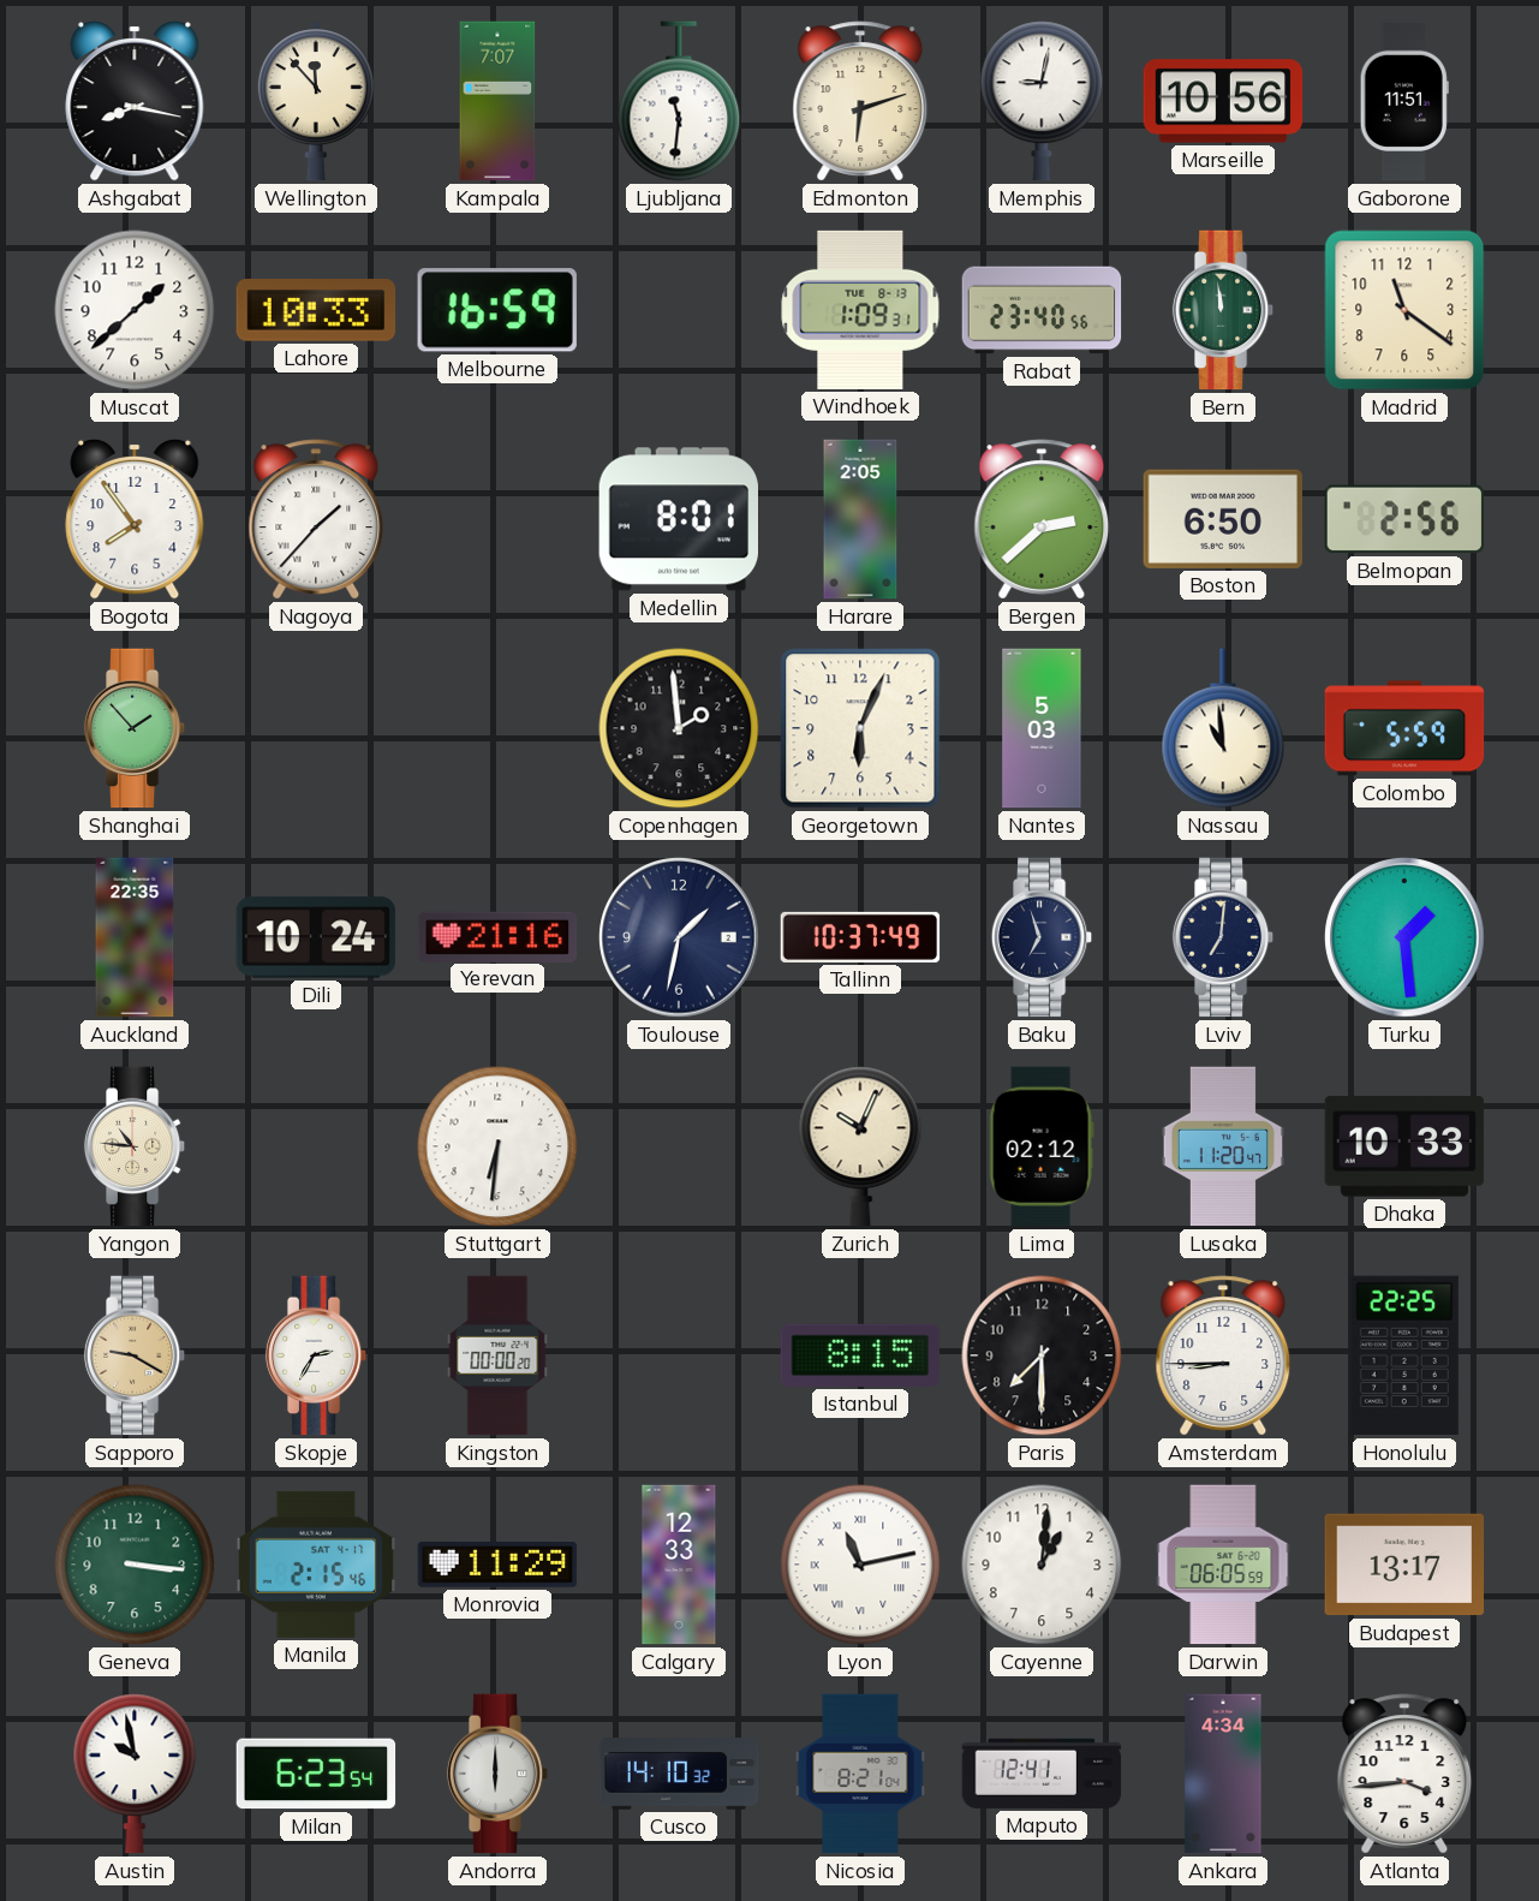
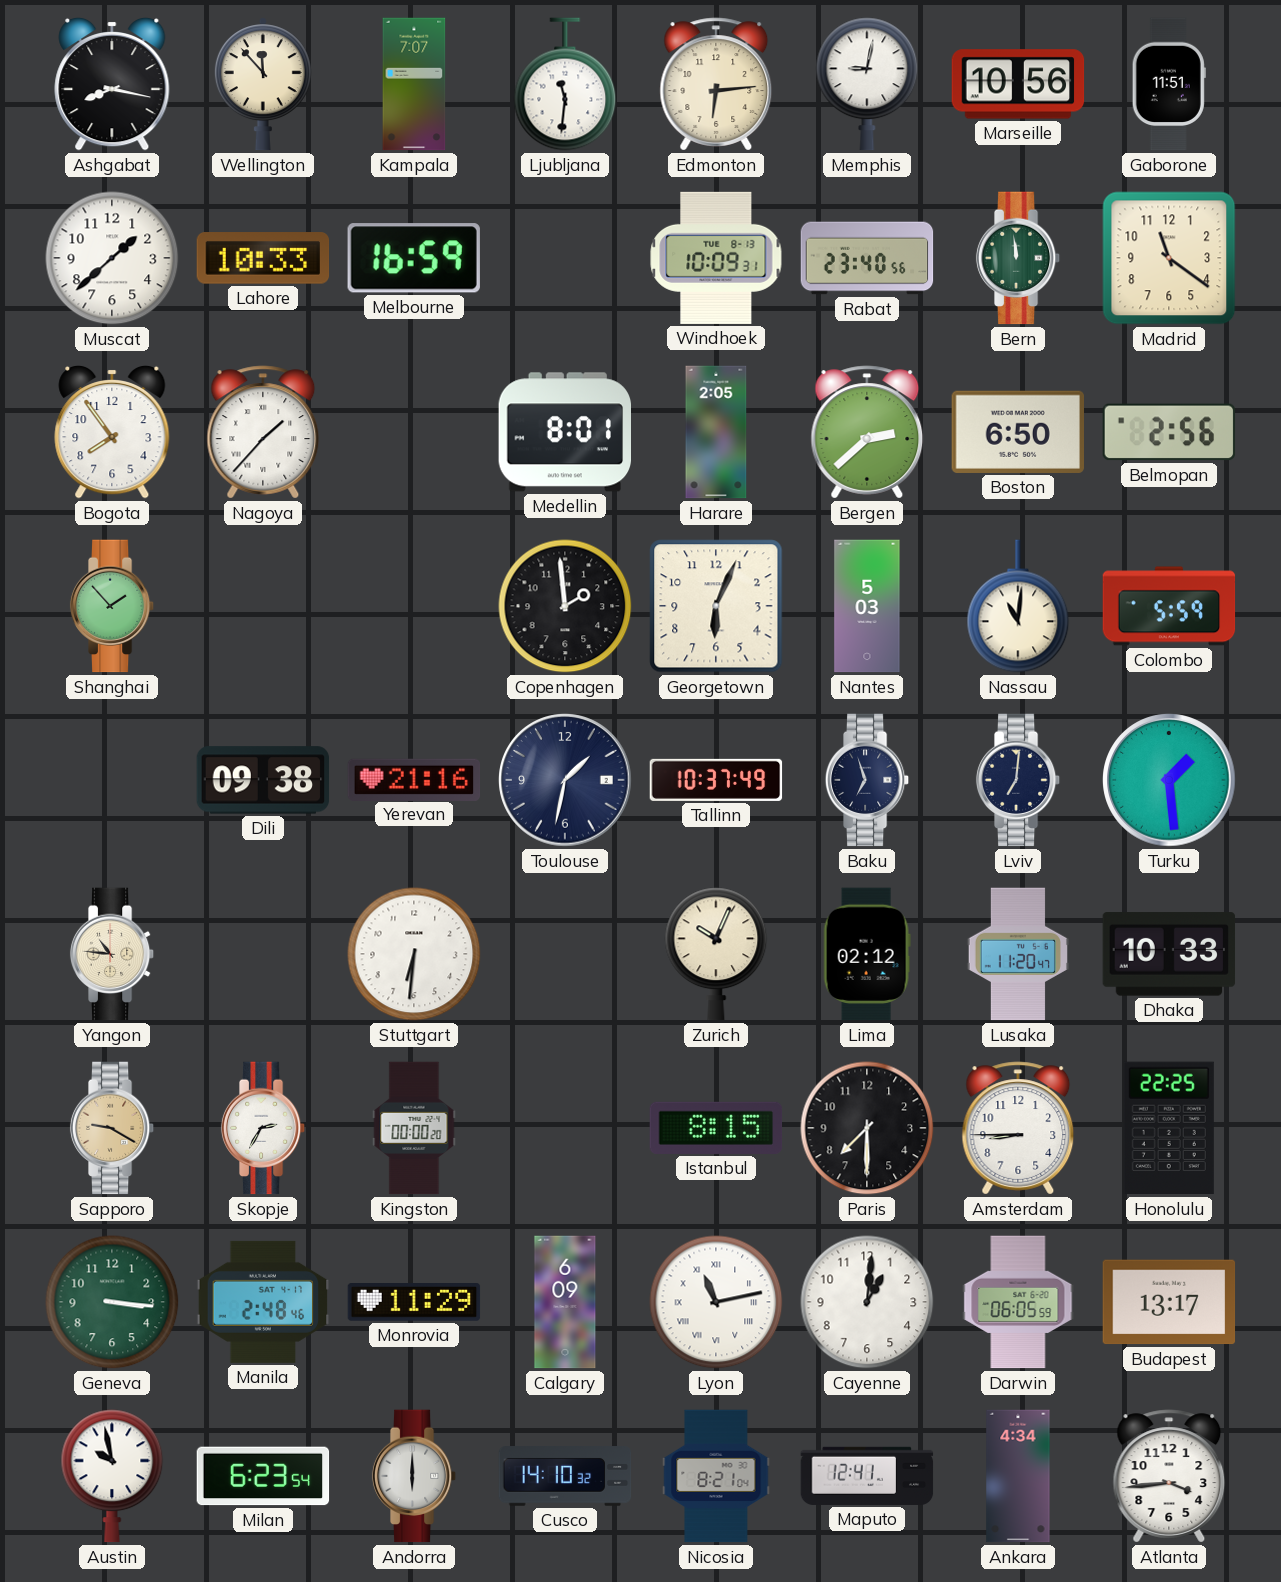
Edmonton: 6:12 -> 6:14
Windhoek: 1:09 -> 10:09
Nassau: 10:59 -> 11:01
Auckland: 22:35 -> none
Dili: 10:24 -> 09:38
Manila: 2:15 -> 2:48
Calgary: 12:33 -> 6:09
